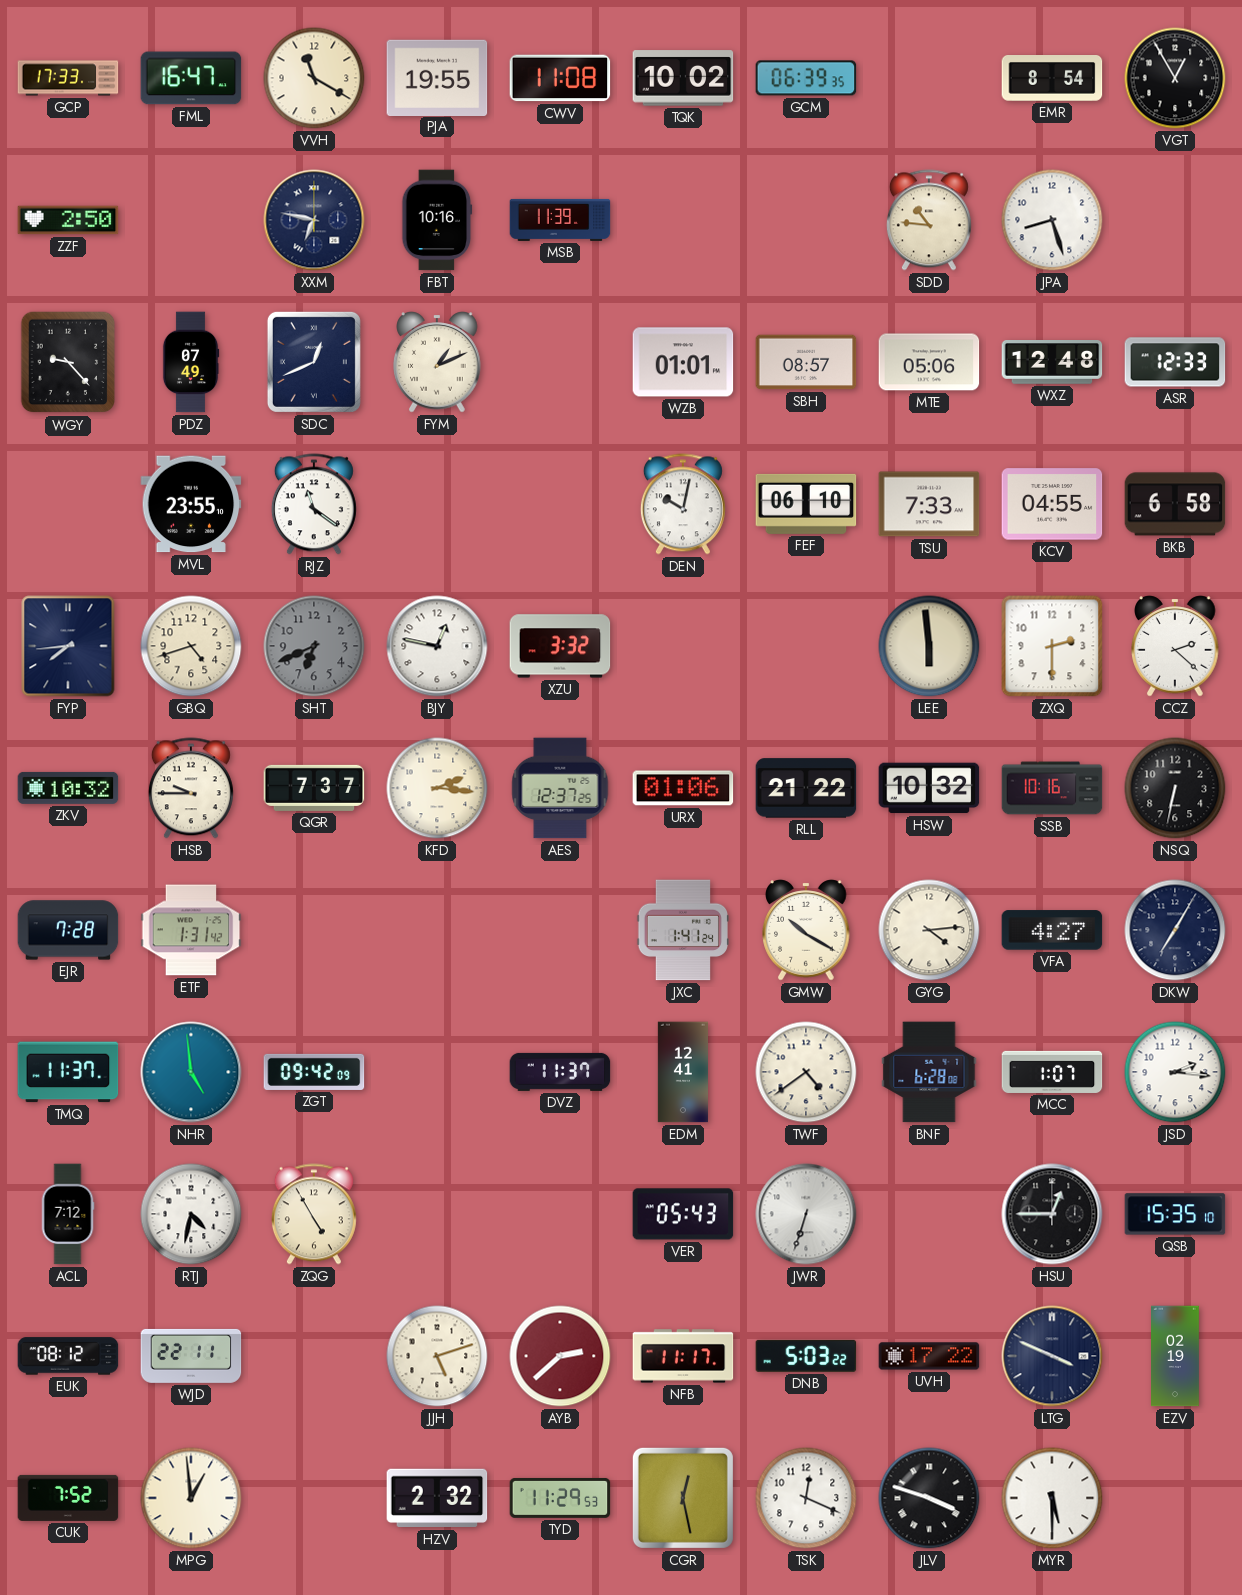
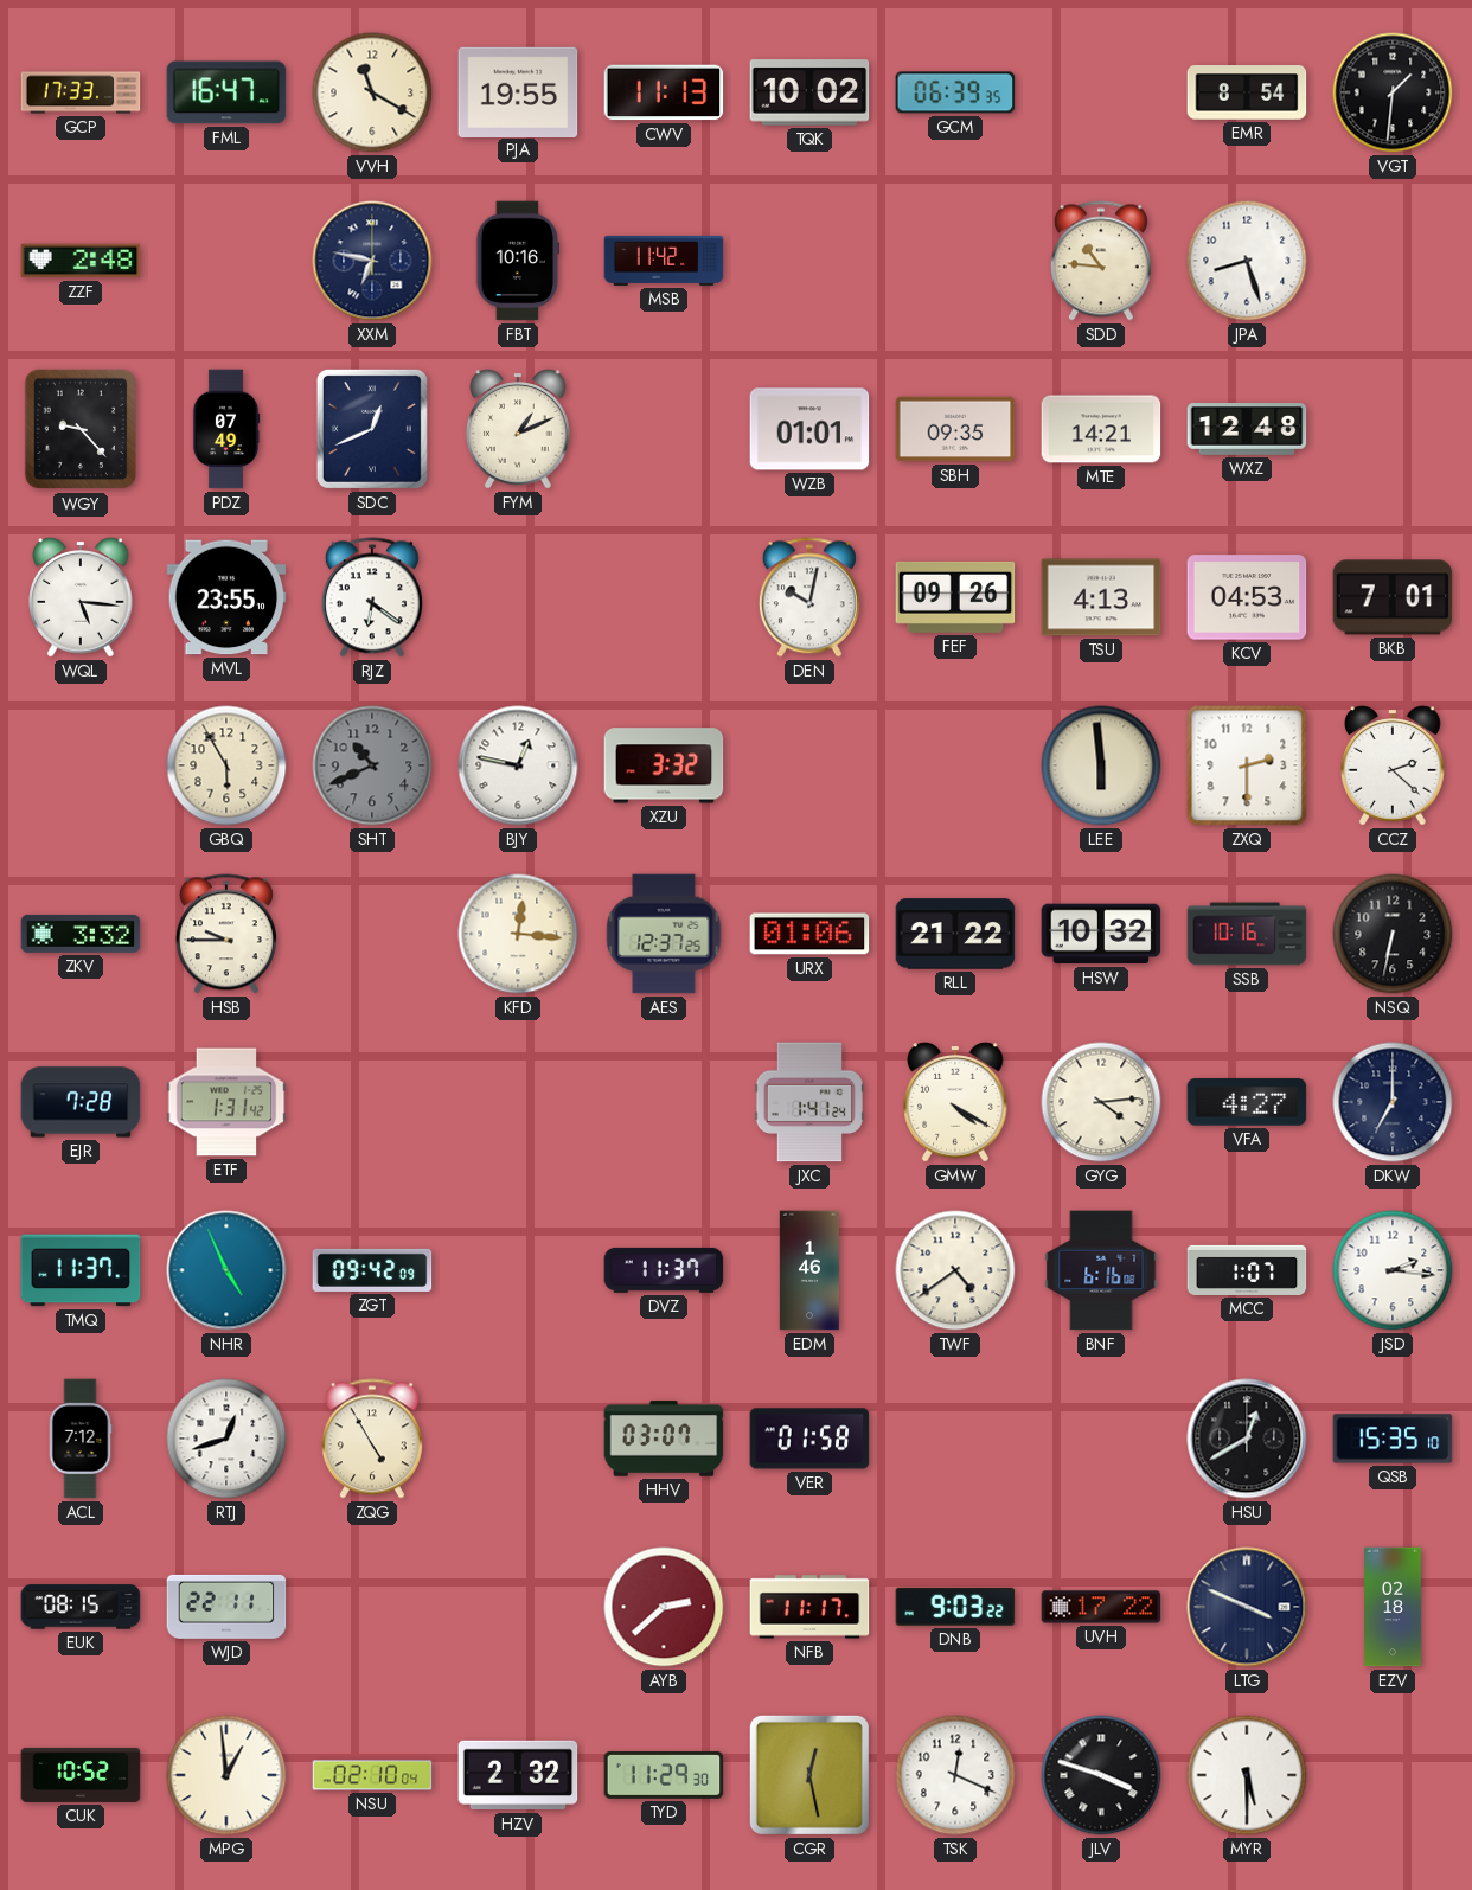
CWV: 11:08 -> 11:13
VGT: 12:55 -> 1:31
ZZF: 2:50 -> 2:48
MSB: 11:39 -> 11:42
SBH: 08:57 -> 09:35
MTE: 05:06 -> 14:21
ASR: 12:33 -> none
WQL: none -> 5:16
RJZ: 11:21 -> 6:21
FEF: 06:10 -> 09:26
TSU: 7:33 -> 4:13
KCV: 04:55 -> 04:53
BKB: 6:58 -> 7:01
FYP: 7:44 -> none
GBQ: 4:42 -> 5:55
SHT: 6:41 -> 10:41
ZKV: 10:32 -> 3:32
QGR: 7:37 -> none
KFD: 2:16 -> 12:16
GMW: 10:20 -> 4:20
DKW: 7:05 -> 7:00
NHR: 4:59 -> 4:56
EDM: 12:41 -> 1:46
BNF: 6:28 -> 6:16
RTJ: 4:32 -> 12:42
HHV: none -> 03:07
VER: 05:43 -> 01:58
JWR: 6:33 -> none
HSU: 12:45 -> 12:40
EUK: 08:12 -> 08:15
JJH: 5:12 -> none
DNB: 5:03 -> 9:03
EZV: 02:19 -> 02:18
CUK: 7:52 -> 10:52
NSU: none -> 02:10
TYD: 11:29:53 -> 11:29:30
